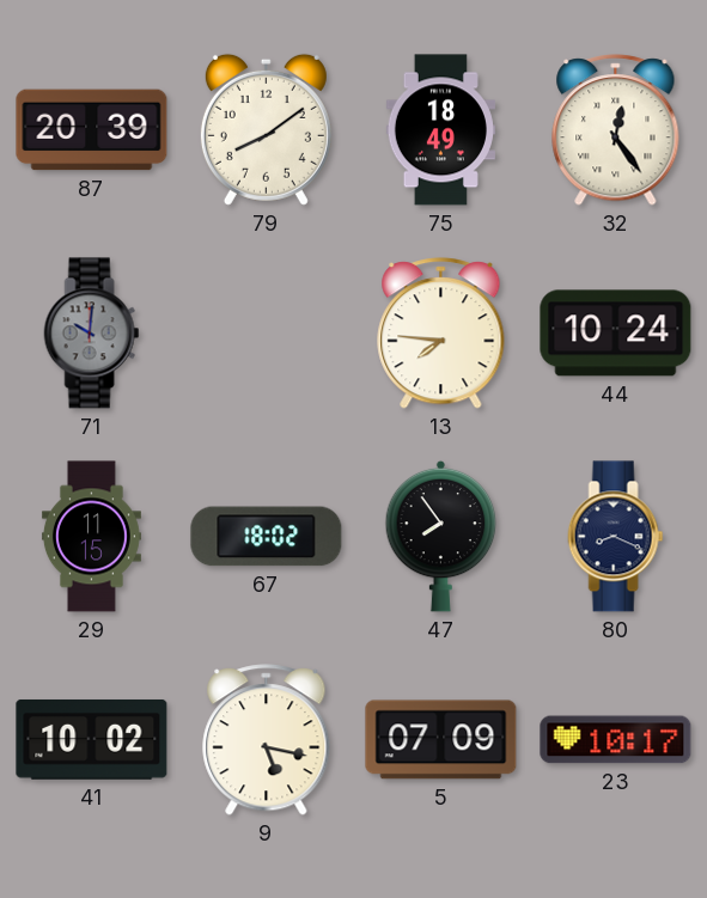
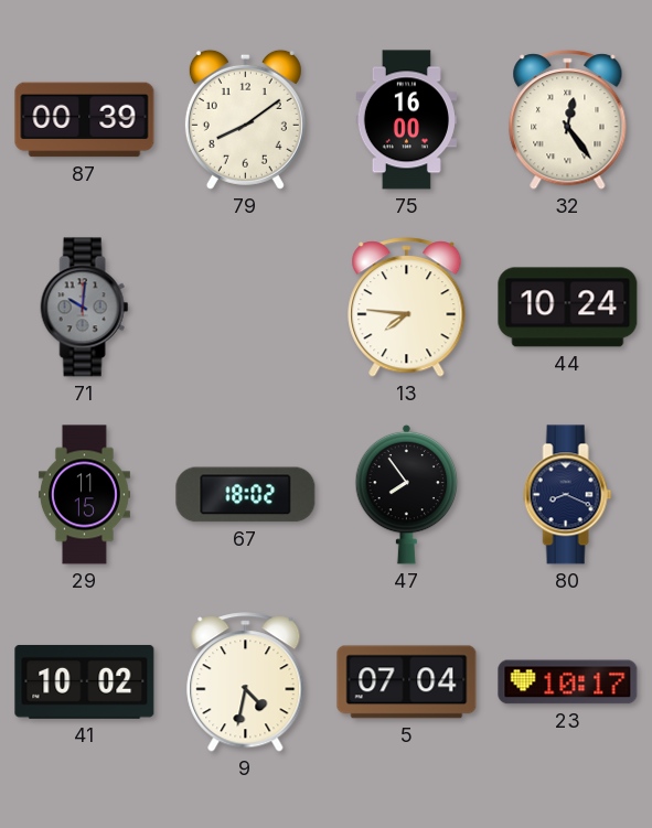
87: 20:39 -> 00:39
75: 18:49 -> 16:00
9: 5:17 -> 4:32
5: 07:09 -> 07:04
